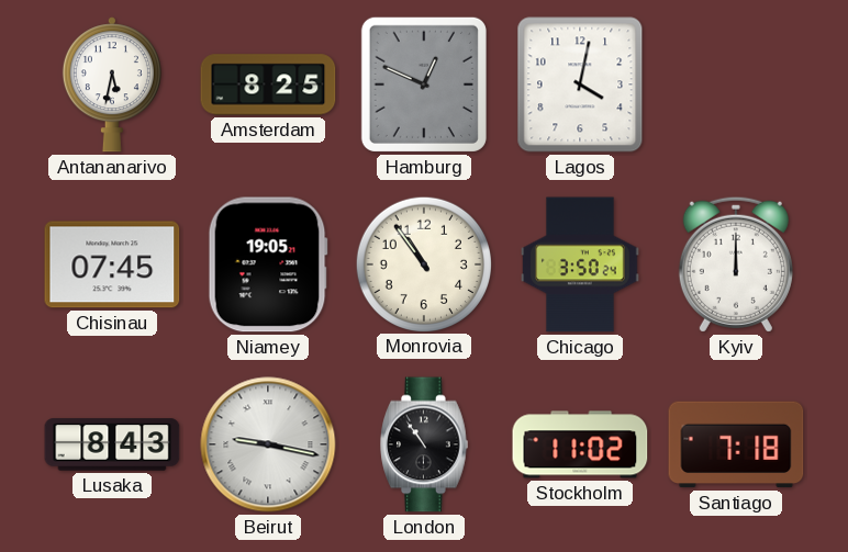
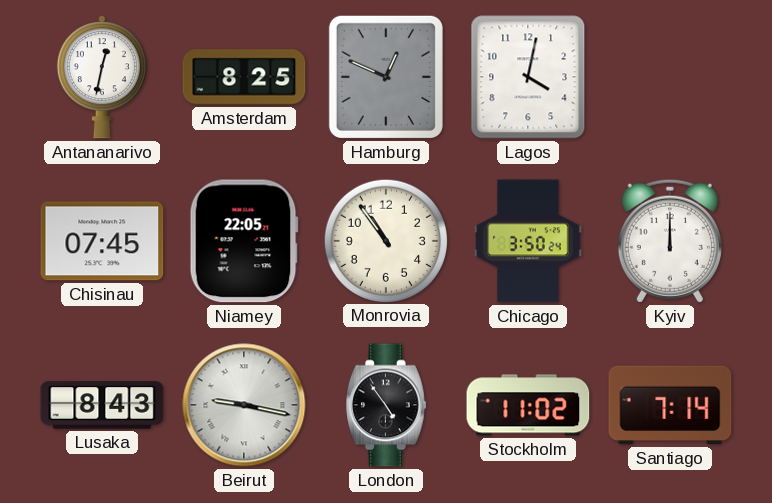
Antananarivo: 5:32 -> 12:32
Niamey: 19:05 -> 22:05
London: 10:54 -> 4:54
Santiago: 7:18 -> 7:14
